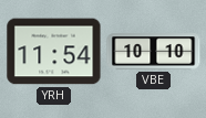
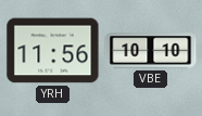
YRH: 11:54 -> 11:56
